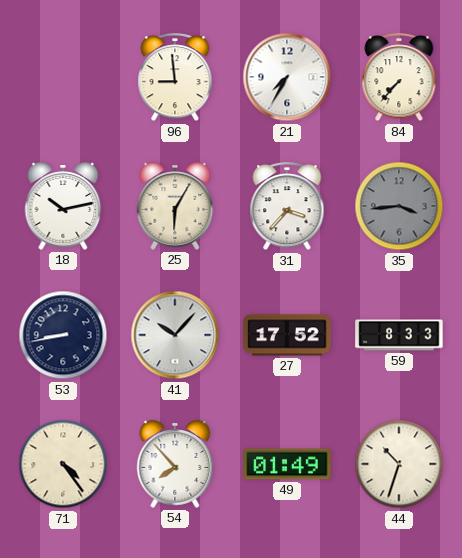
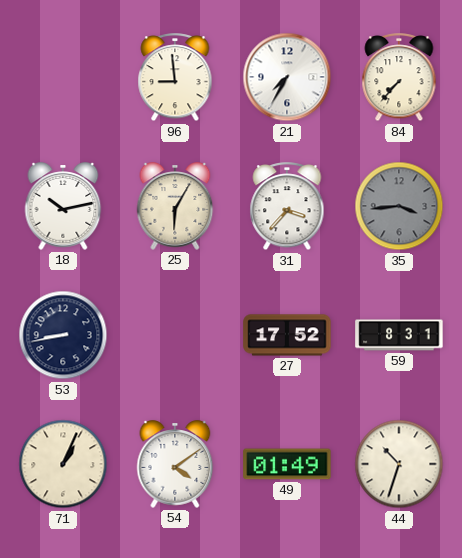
41: 10:07 -> none
59: 8:33 -> 8:31
71: 4:24 -> 1:04
54: 7:53 -> 4:09
